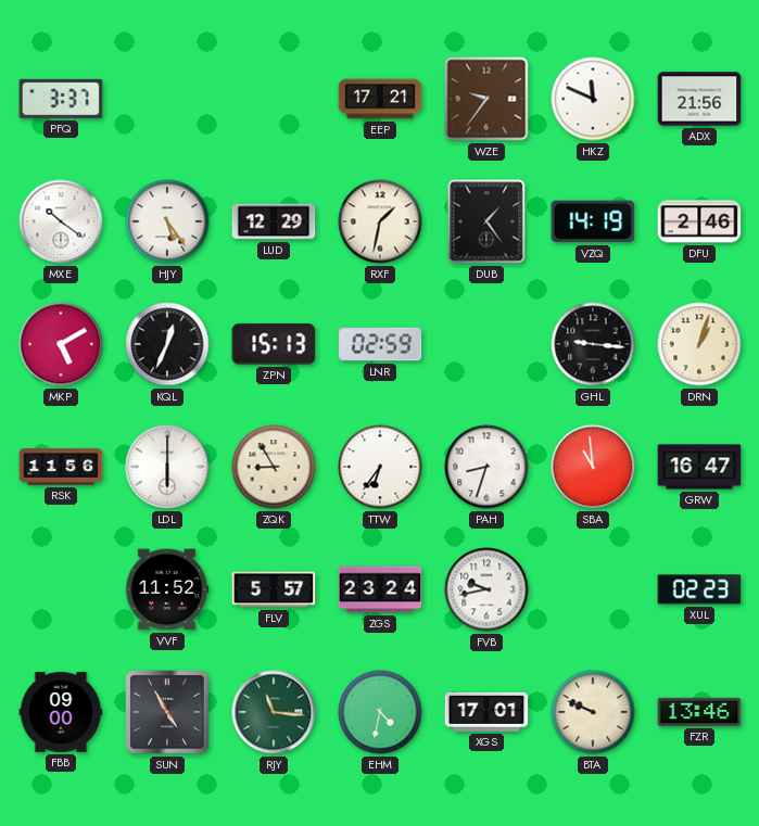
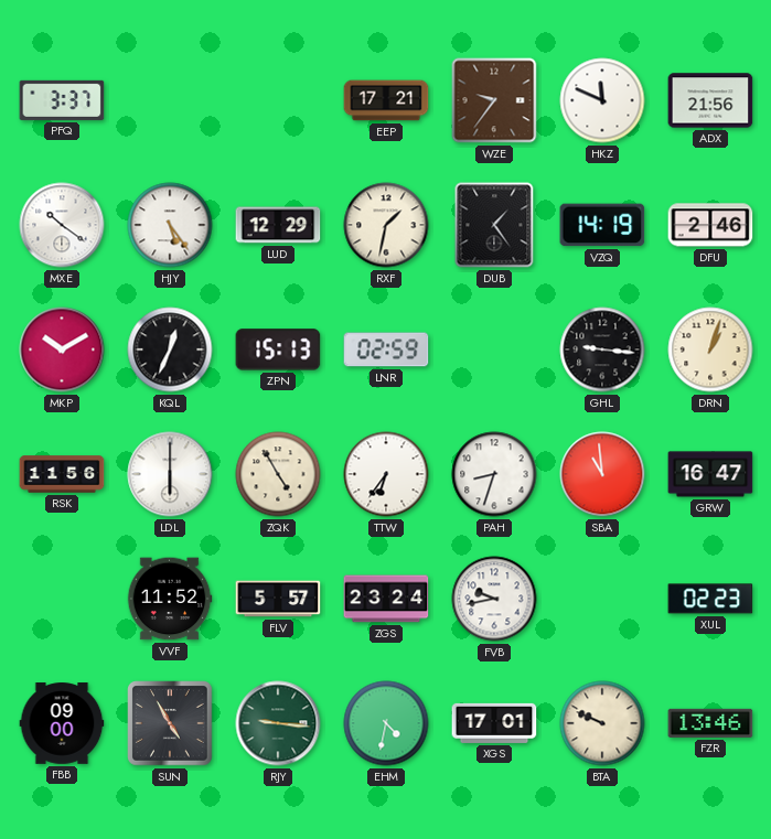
MKP: 5:10 -> 10:10
ZQK: 8:55 -> 4:55
RJY: 11:16 -> 9:16
